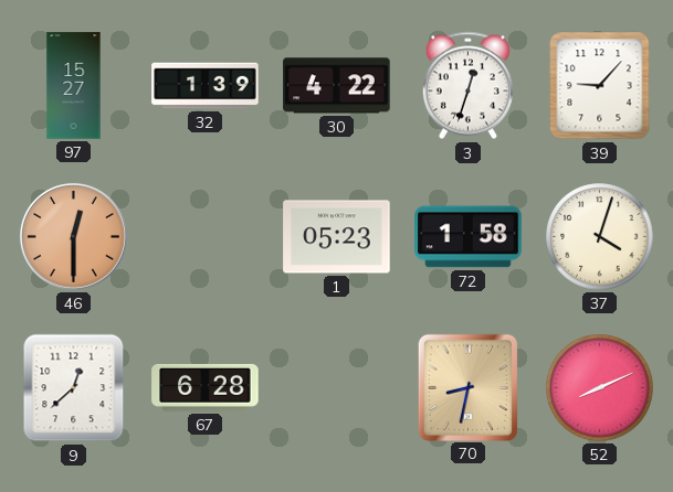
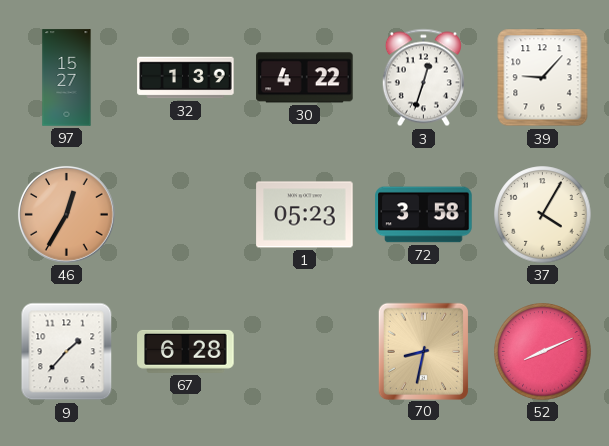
46: 12:30 -> 12:35
72: 1:58 -> 3:58
37: 4:03 -> 4:05
9: 12:38 -> 1:37
